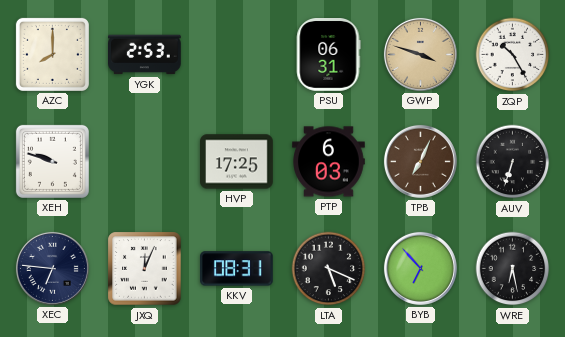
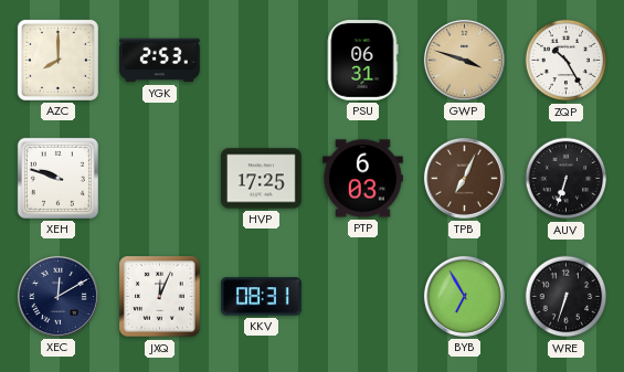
XEC: 6:46 -> 12:10
LTA: 5:19 -> none
BYB: 6:53 -> 6:55
WRE: 6:28 -> 6:33
